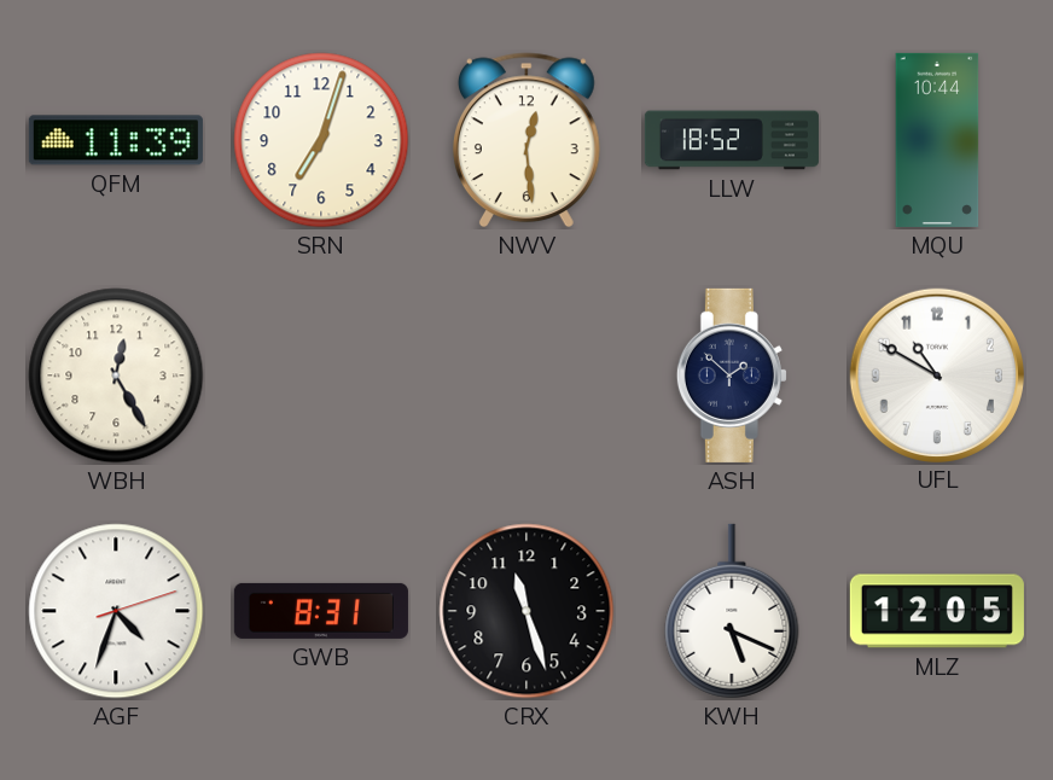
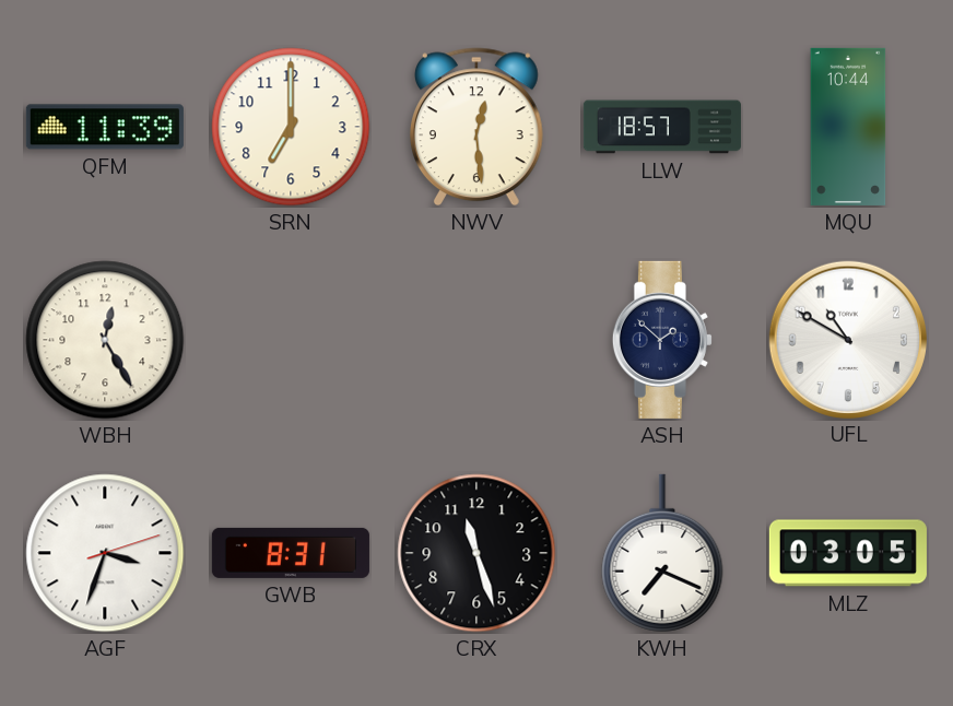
SRN: 7:03 -> 7:00
LLW: 18:52 -> 18:57
AGF: 4:33 -> 3:33
KWH: 5:19 -> 7:19
MLZ: 12:05 -> 03:05
